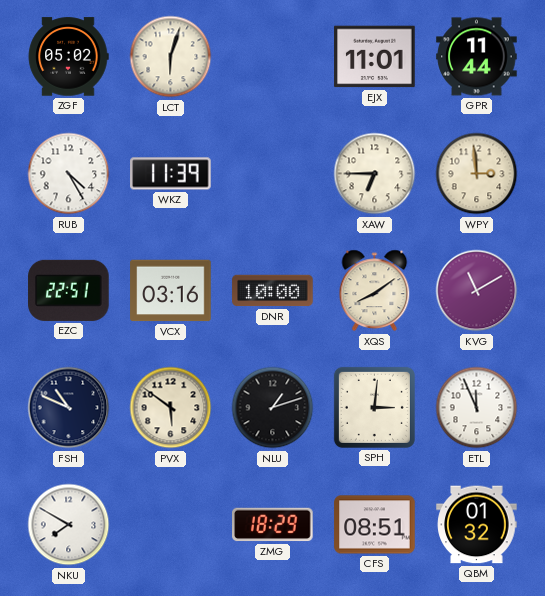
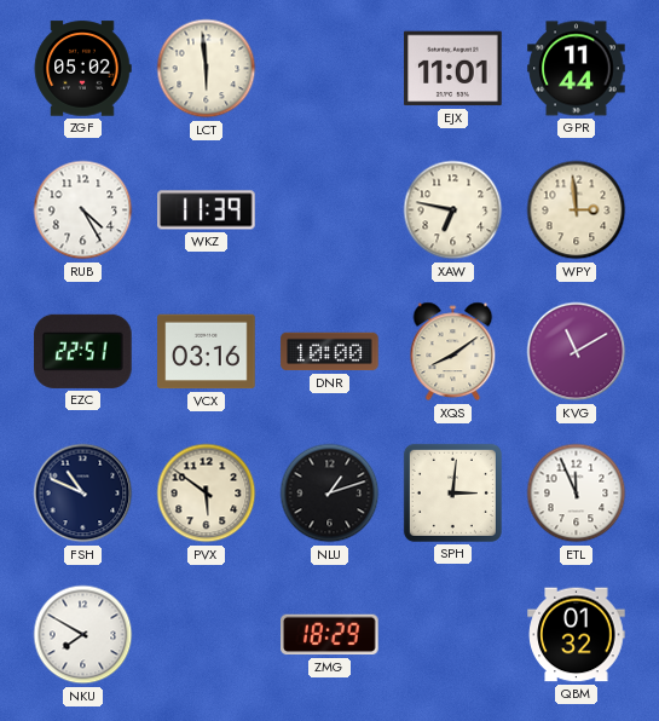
LCT: 6:03 -> 5:59
XAW: 6:45 -> 6:47
CFS: 08:51 -> none
